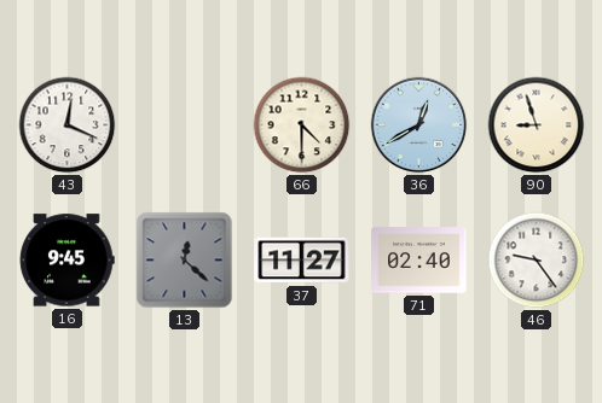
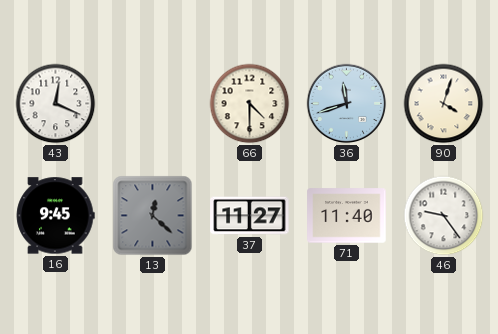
36: 12:40 -> 11:42
90: 8:57 -> 4:03
71: 02:40 -> 11:40
